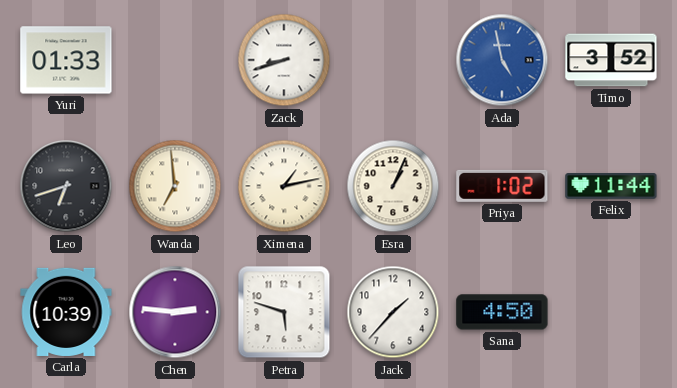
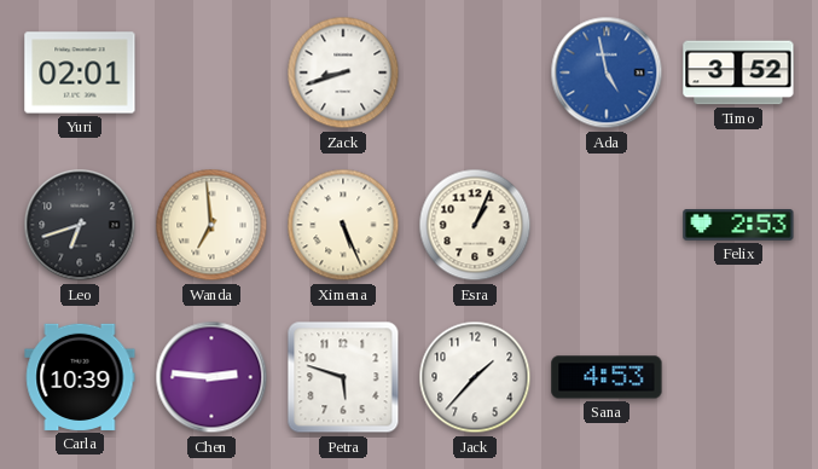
Yuri: 01:33 -> 02:01
Ximena: 1:13 -> 5:26
Priya: 1:02 -> none
Felix: 11:44 -> 2:53
Sana: 4:50 -> 4:53
